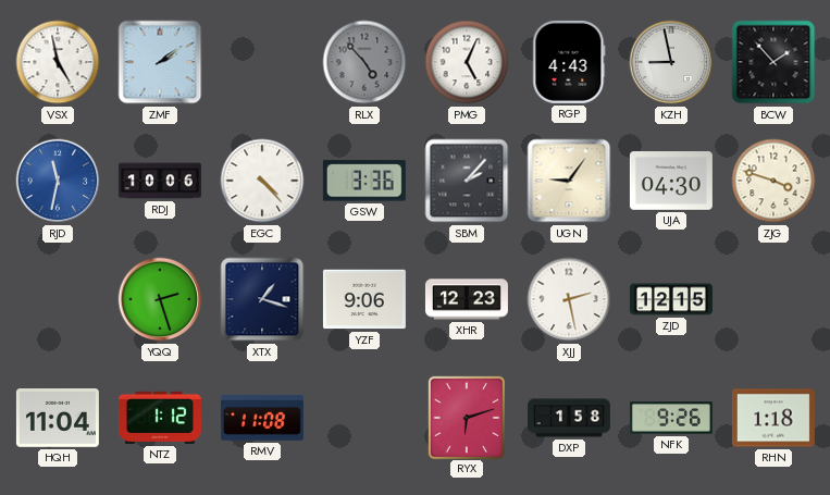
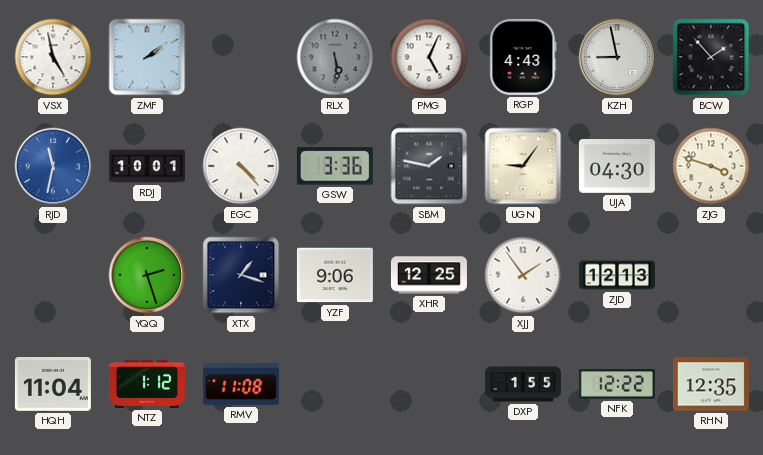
RLX: 4:53 -> 5:29
RDJ: 10:06 -> 10:01
SBM: 2:07 -> 1:47
XHR: 12:23 -> 12:25
XJJ: 2:28 -> 1:54
ZJD: 12:15 -> 12:13
RYX: 6:12 -> none
DXP: 1:58 -> 1:55
NFK: 9:26 -> 12:22
RHN: 1:18 -> 12:35
